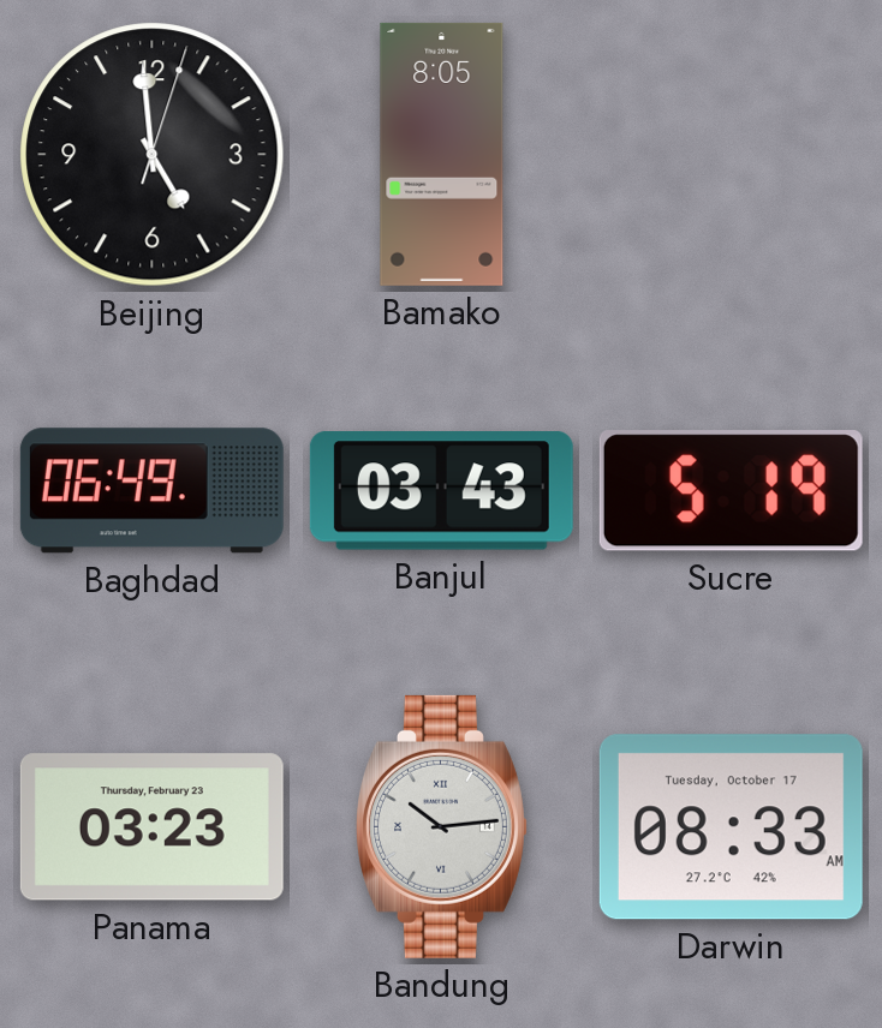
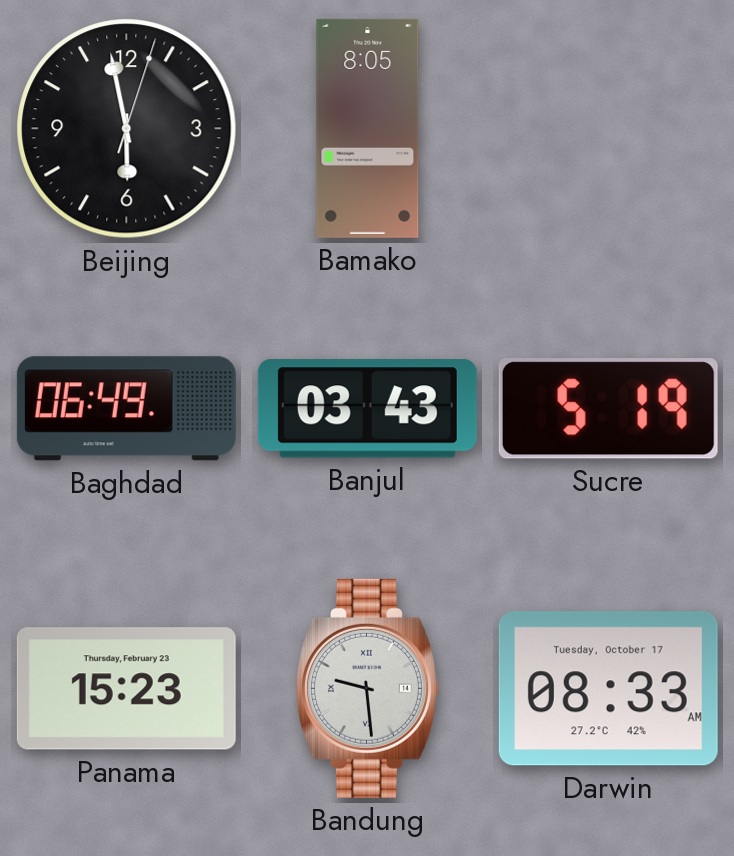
Beijing: 4:59 -> 5:58
Panama: 03:23 -> 15:23
Bandung: 10:14 -> 9:29
